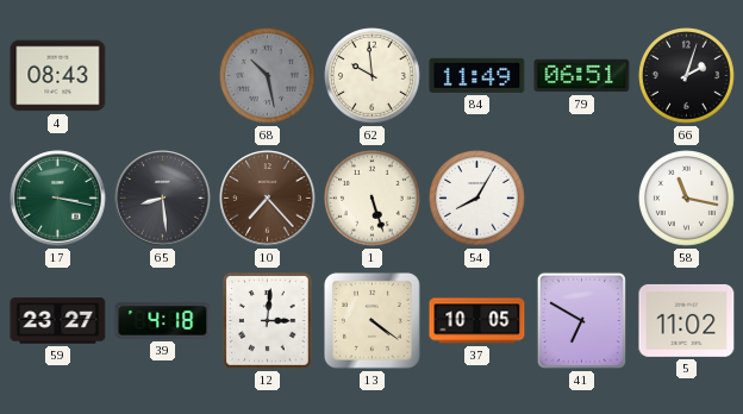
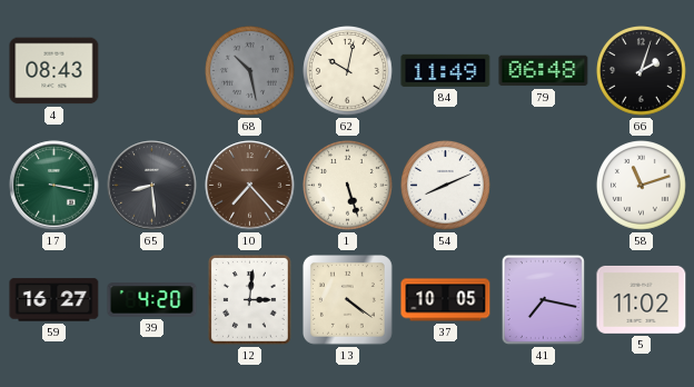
62: 9:59 -> 10:02
79: 06:51 -> 06:48
54: 8:05 -> 8:11
58: 11:17 -> 11:12
59: 23:27 -> 16:27
39: 4:18 -> 4:20
41: 6:50 -> 7:17
